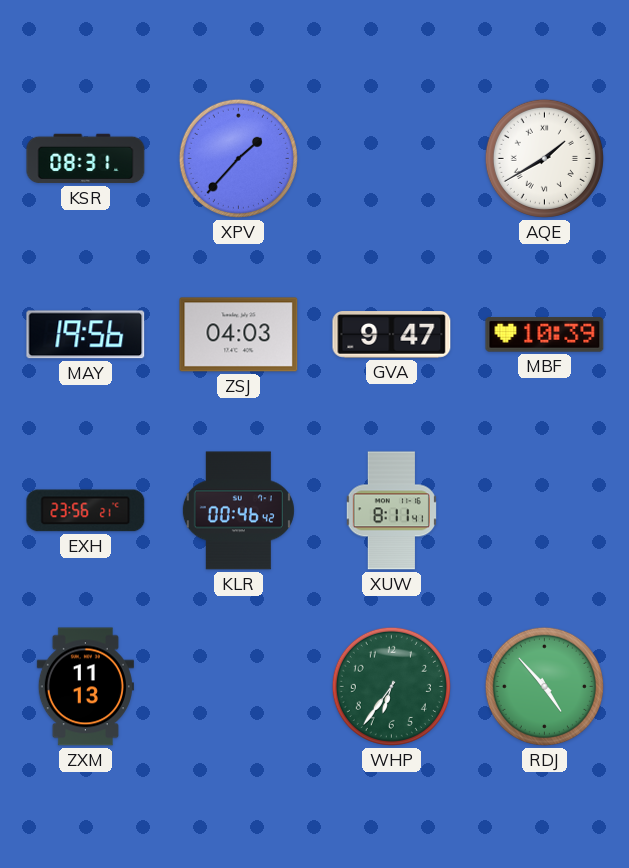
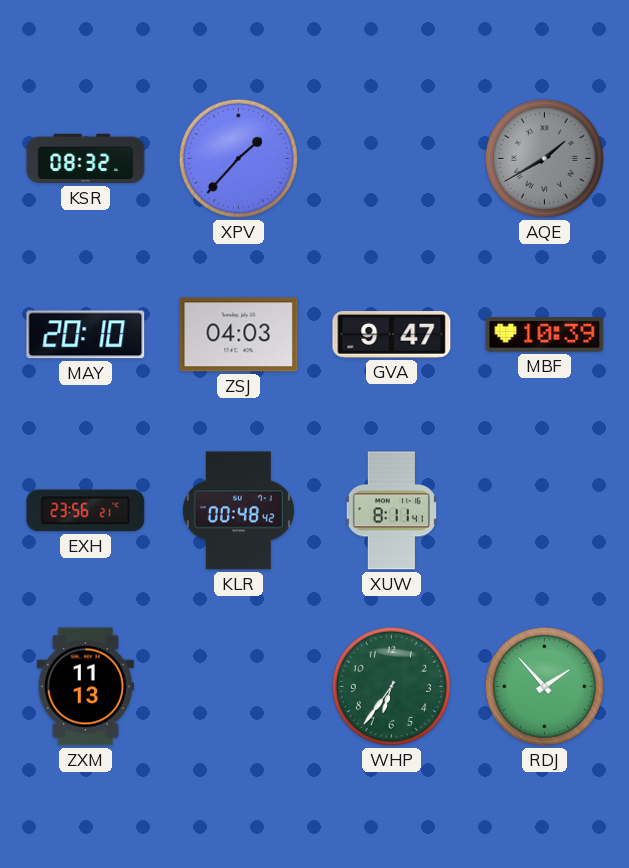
KSR: 08:31 -> 08:32
AQE dial: white -> grey
MAY: 19:56 -> 20:10
KLR: 00:46 -> 00:48
RDJ: 4:53 -> 1:53
